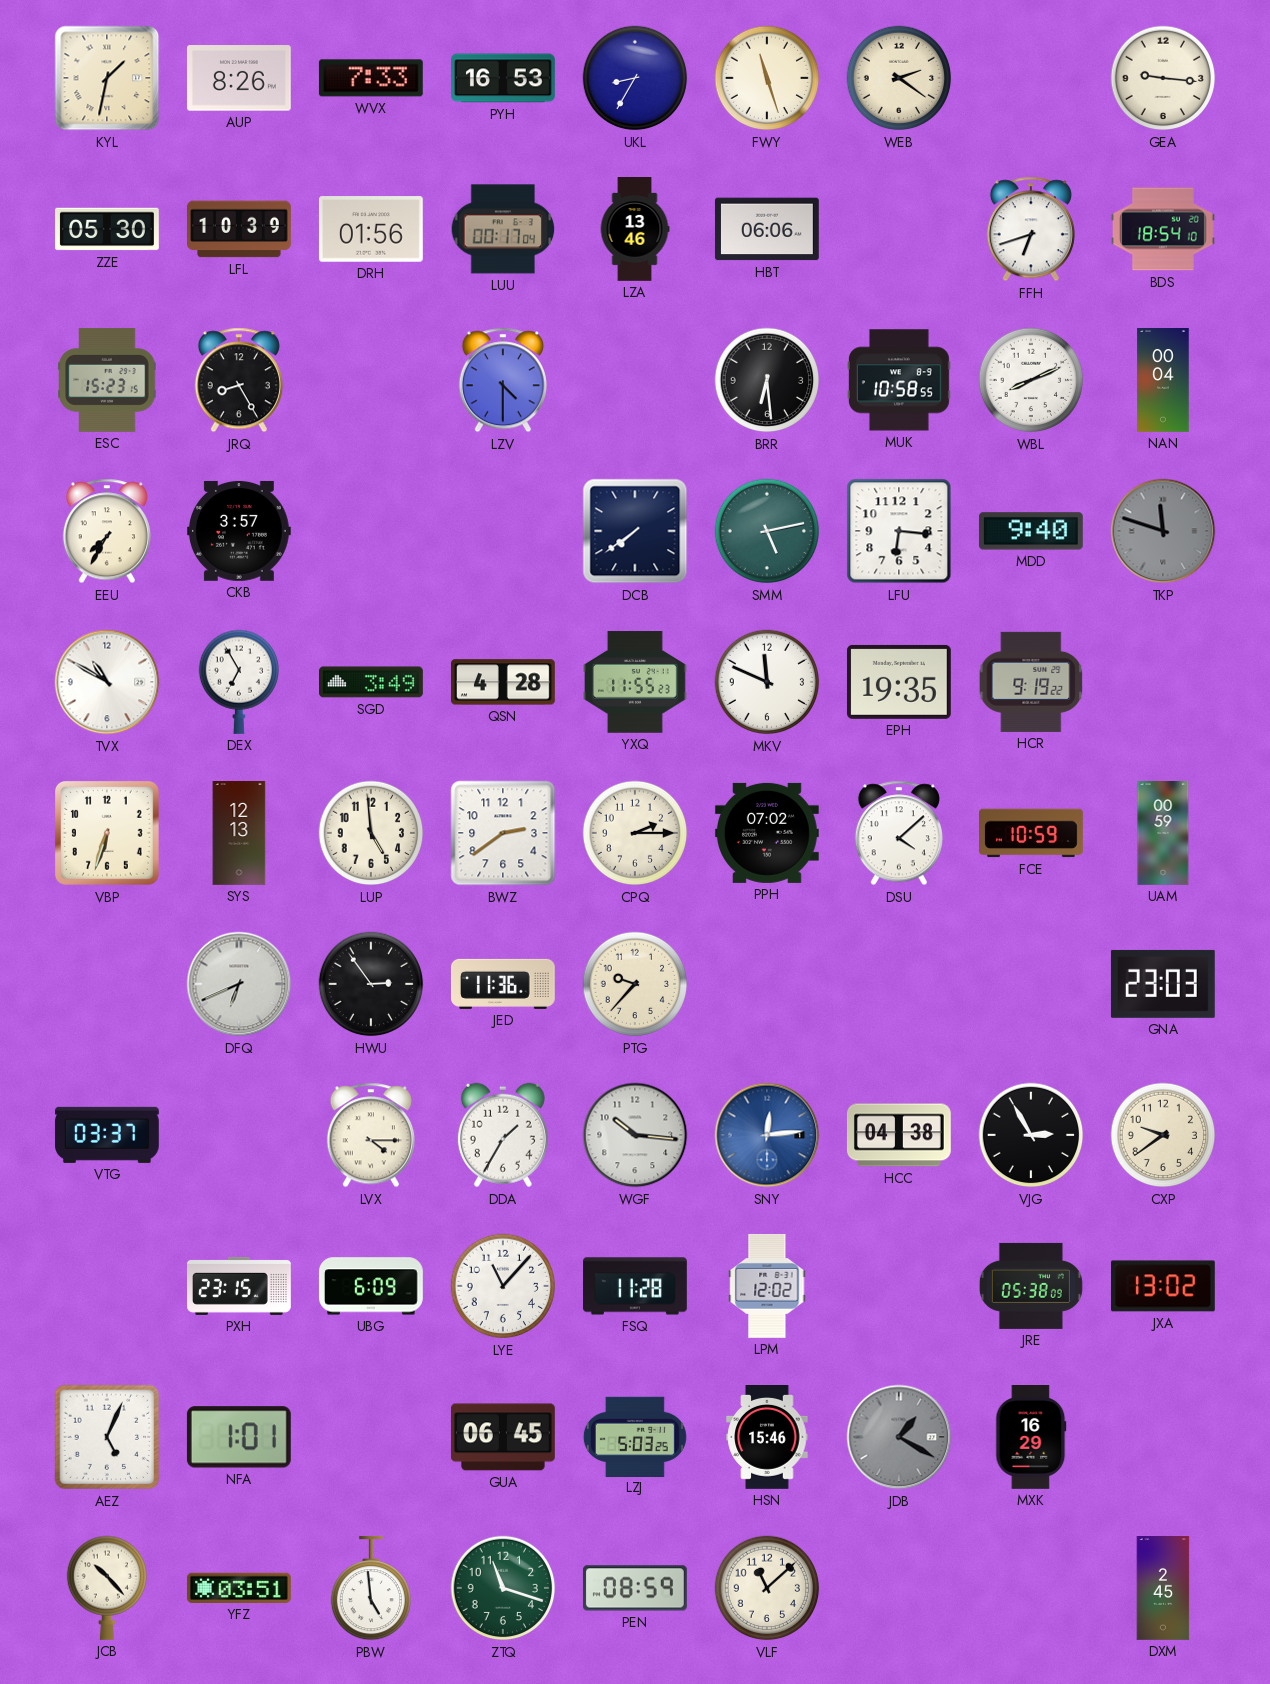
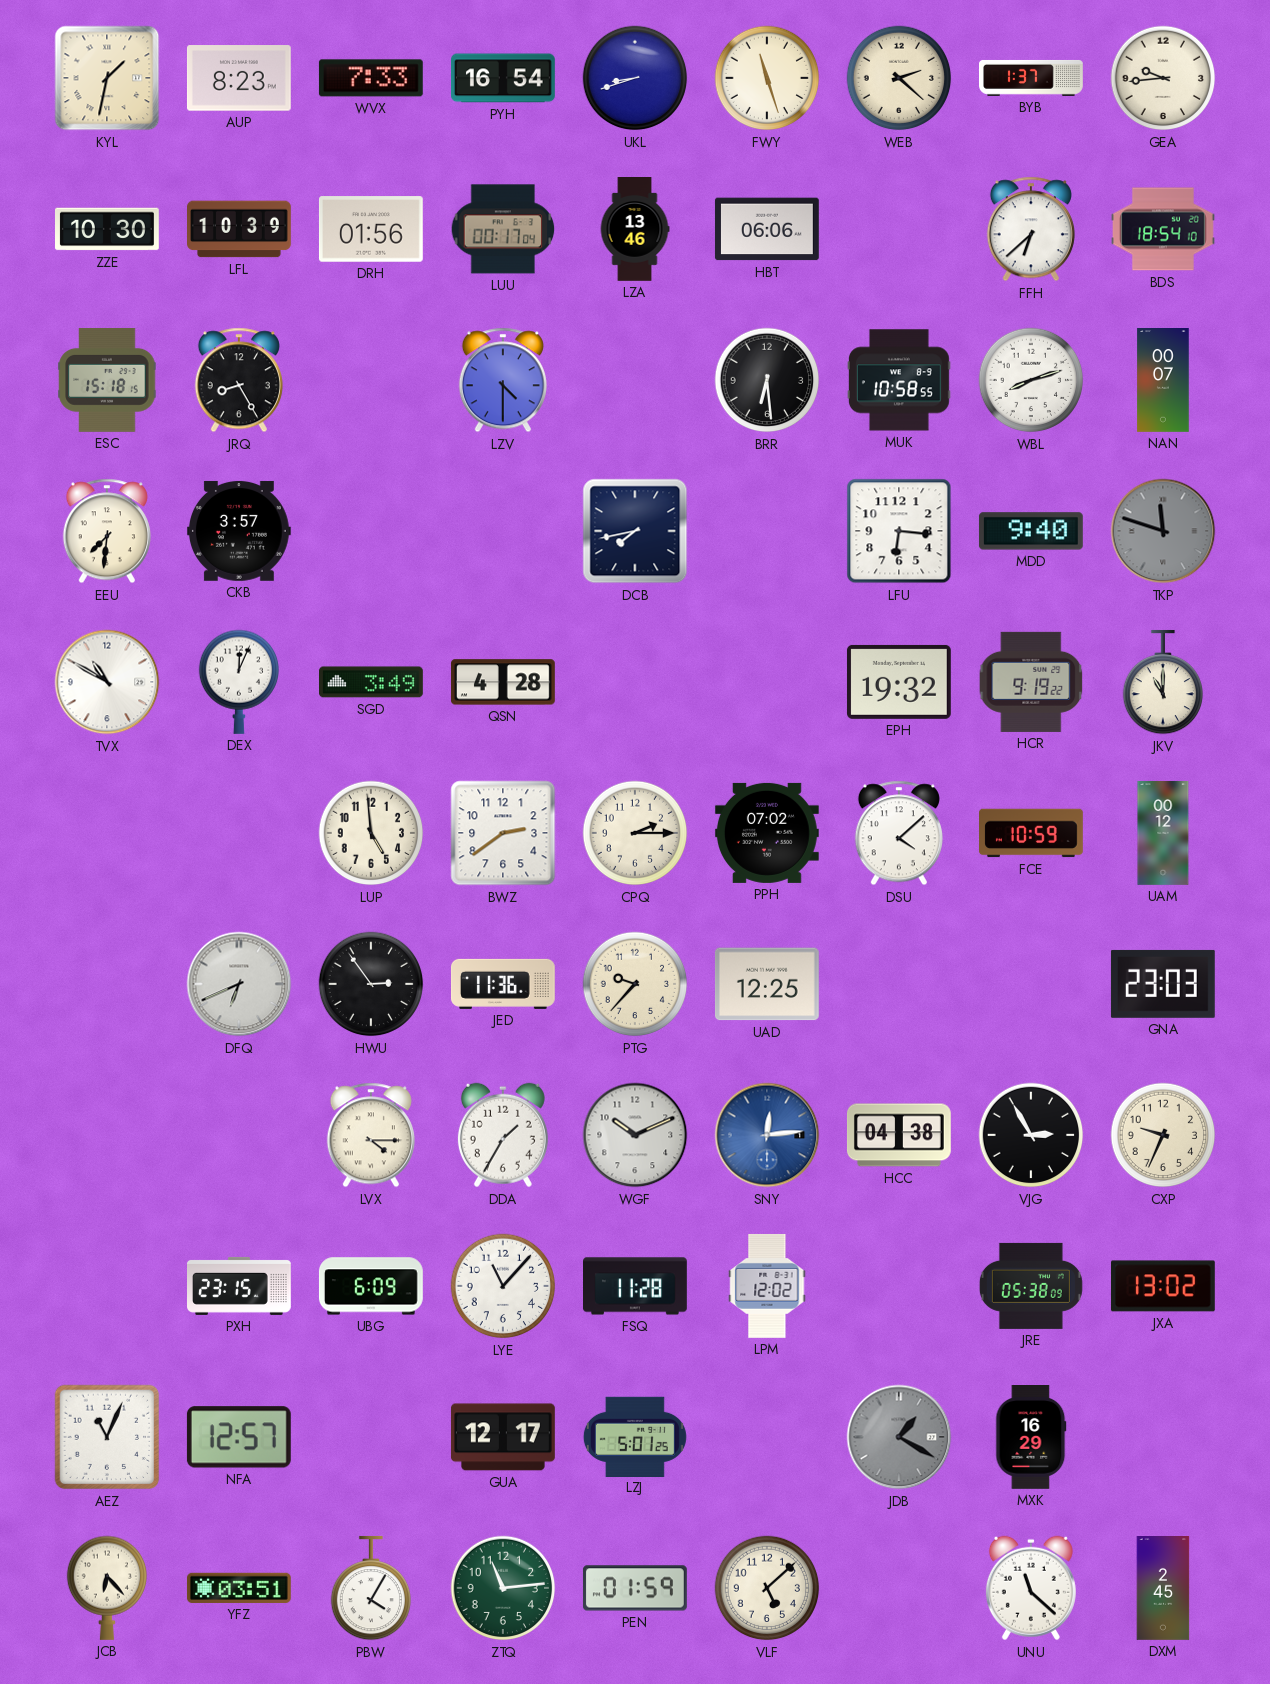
AUP: 8:26 -> 8:23
PYH: 16:53 -> 16:54
UKL: 8:35 -> 8:42
WEB: 2:21 -> 2:22
BYB: none -> 1:37
GEA: 9:16 -> 9:44
ZZE: 05:30 -> 10:30
FFH: 6:42 -> 6:38
ESC: 15:23 -> 15:18
WBL: 8:11 -> 8:12
NAN: 00:04 -> 00:07
EEU: 7:35 -> 7:31
DCB: 7:39 -> 7:43
SMM: 5:13 -> none
DEX: 6:55 -> 12:04
YXQ: 11:55 -> none
MKV: 11:49 -> none
EPH: 19:35 -> 19:32
JKV: none -> 11:00
VBP: 6:33 -> none
SYS: 12:13 -> none
UAM: 00:59 -> 00:12
UAD: none -> 12:25
VTG: 03:37 -> none
WGF: 10:16 -> 10:11
CXP: 9:39 -> 9:34
AEZ: 5:04 -> 11:04
NFA: 1:01 -> 12:57
GUA: 06:45 -> 12:17
LZJ: 5:03 -> 5:01
HSN: 15:46 -> none
JCB: 10:23 -> 6:23
PBW: 4:59 -> 4:05
ZTQ: 11:18 -> 11:14
PEN: 08:59 -> 01:59
VLF: 11:08 -> 5:08
UNU: none -> 11:22
